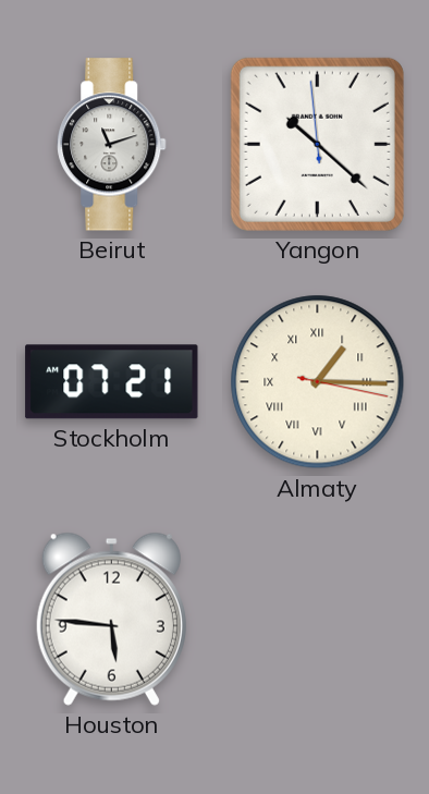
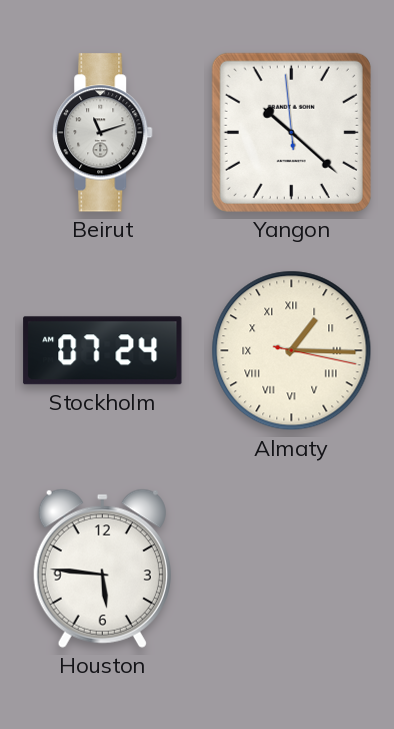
Stockholm: 07:21 -> 07:24
